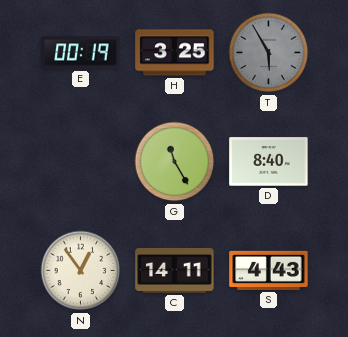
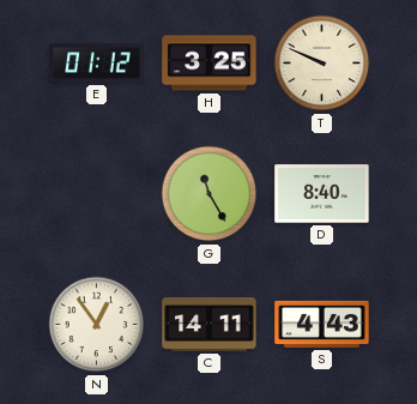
E: 00:19 -> 01:12
T: 5:55 -> 9:49
T dial: grey -> cream
